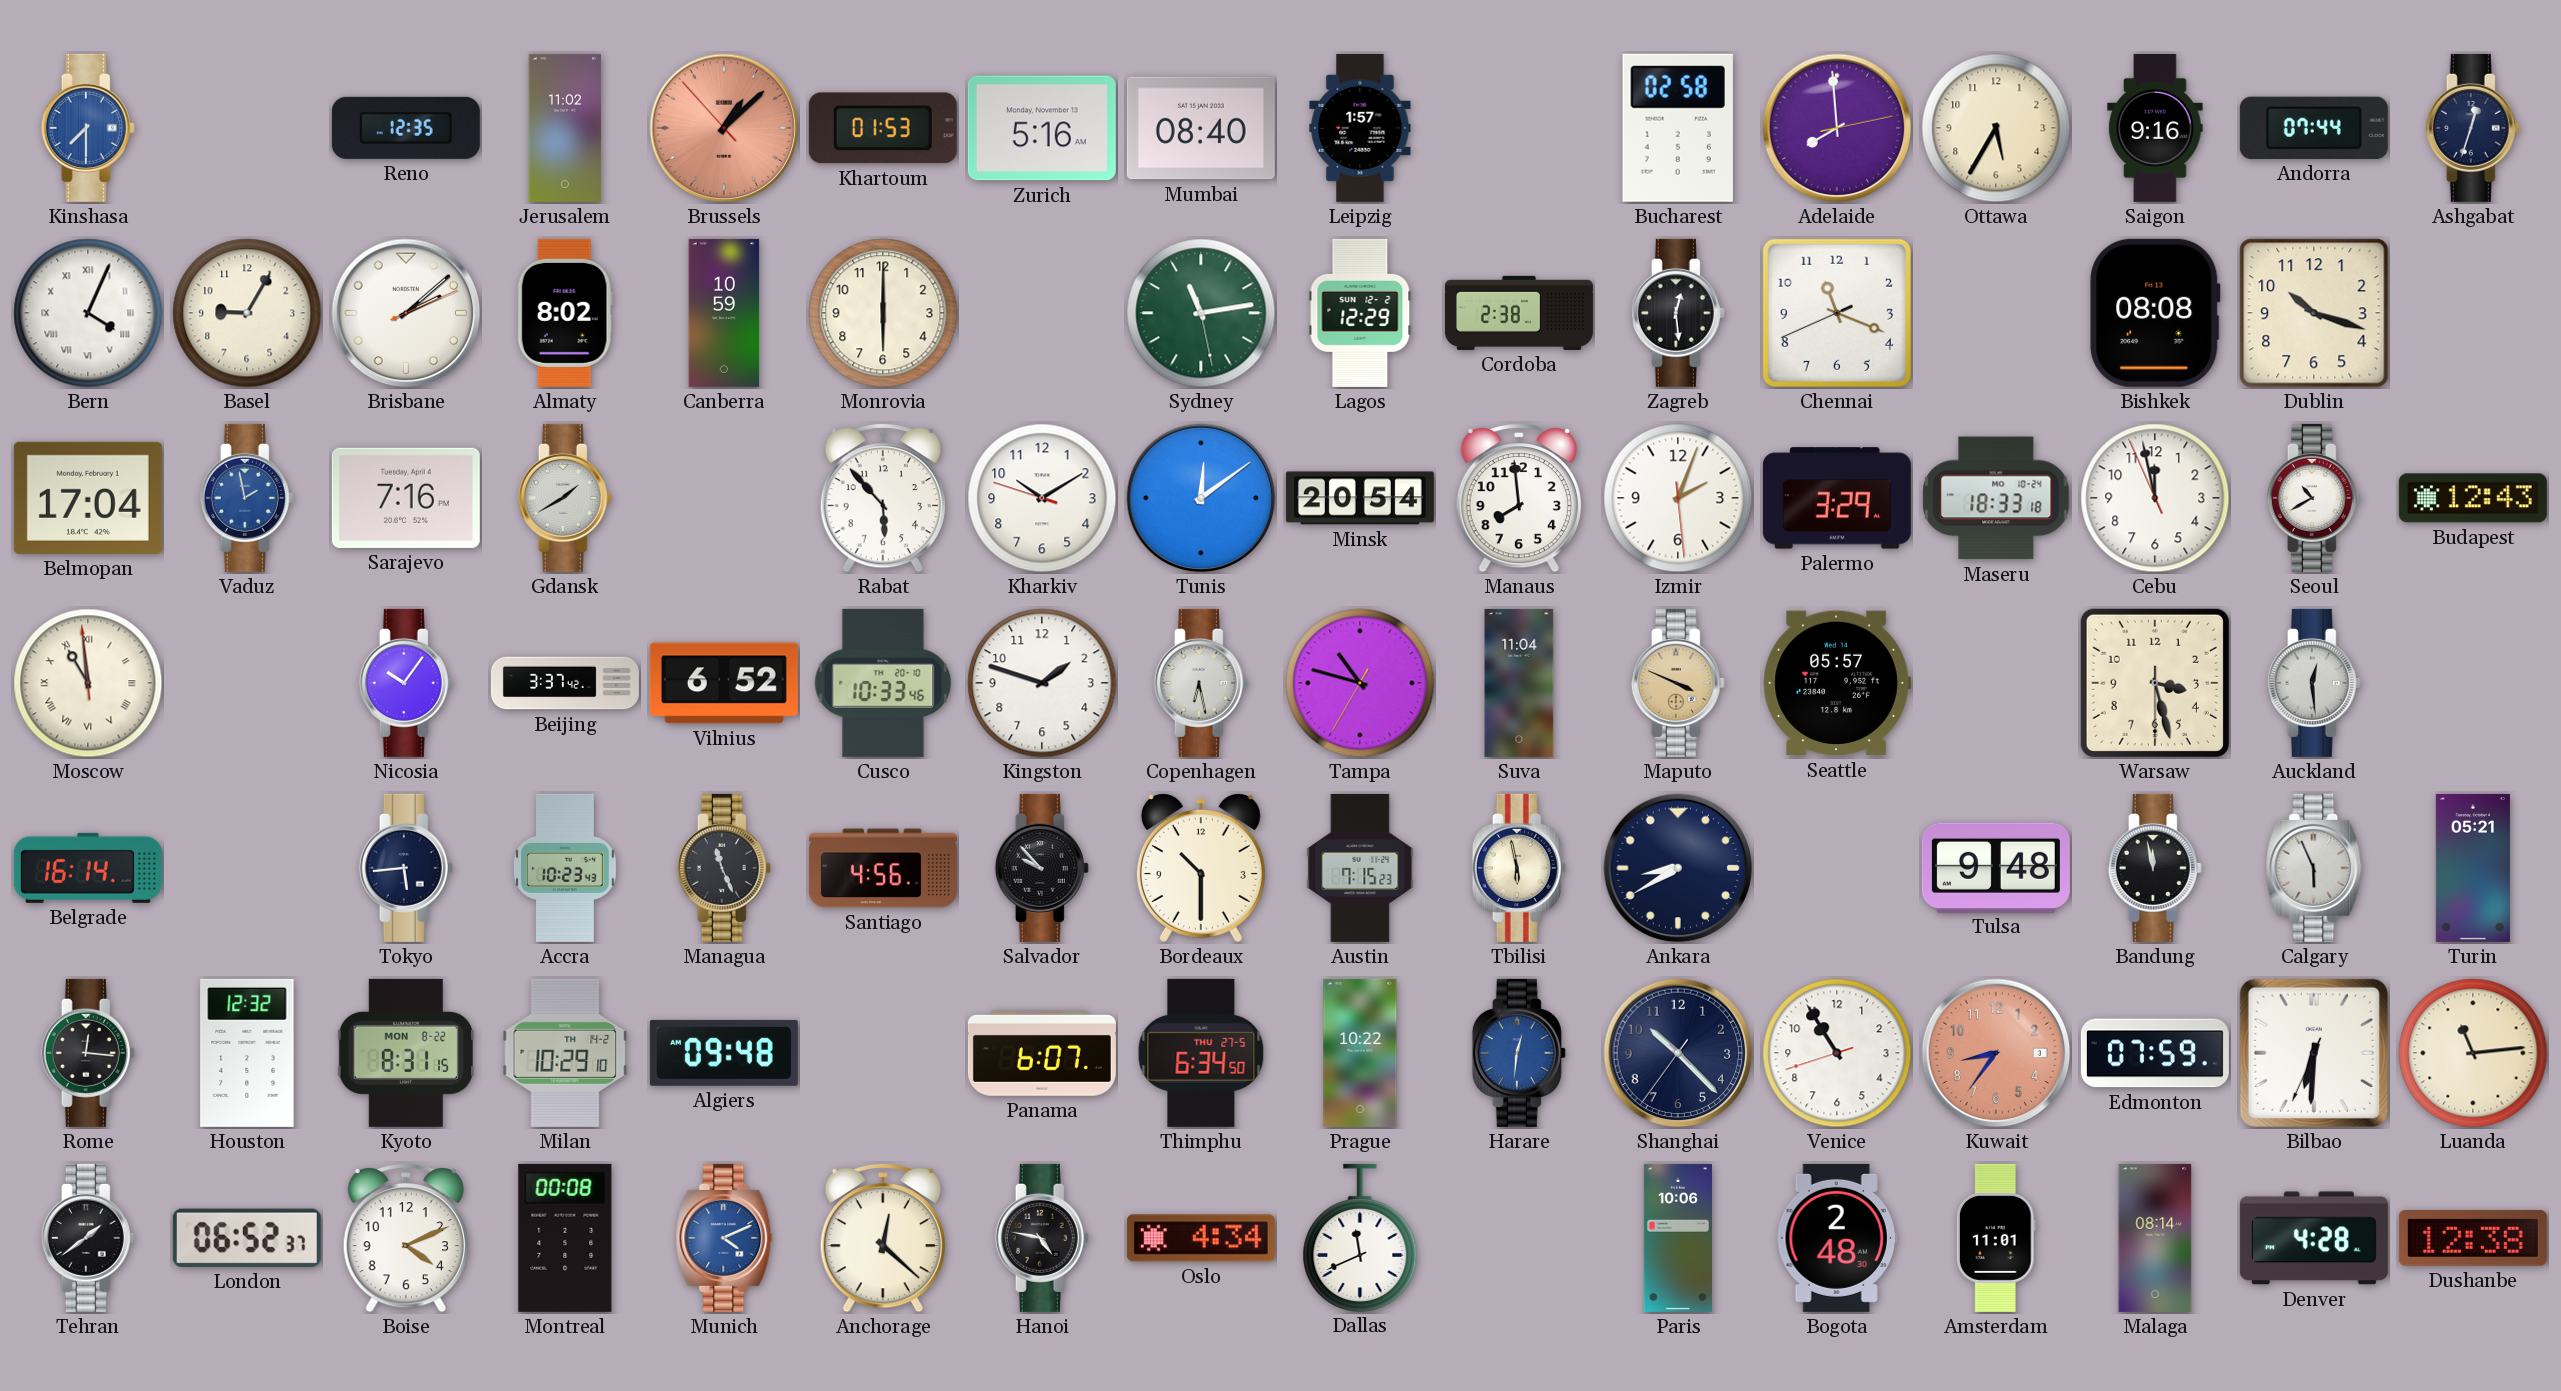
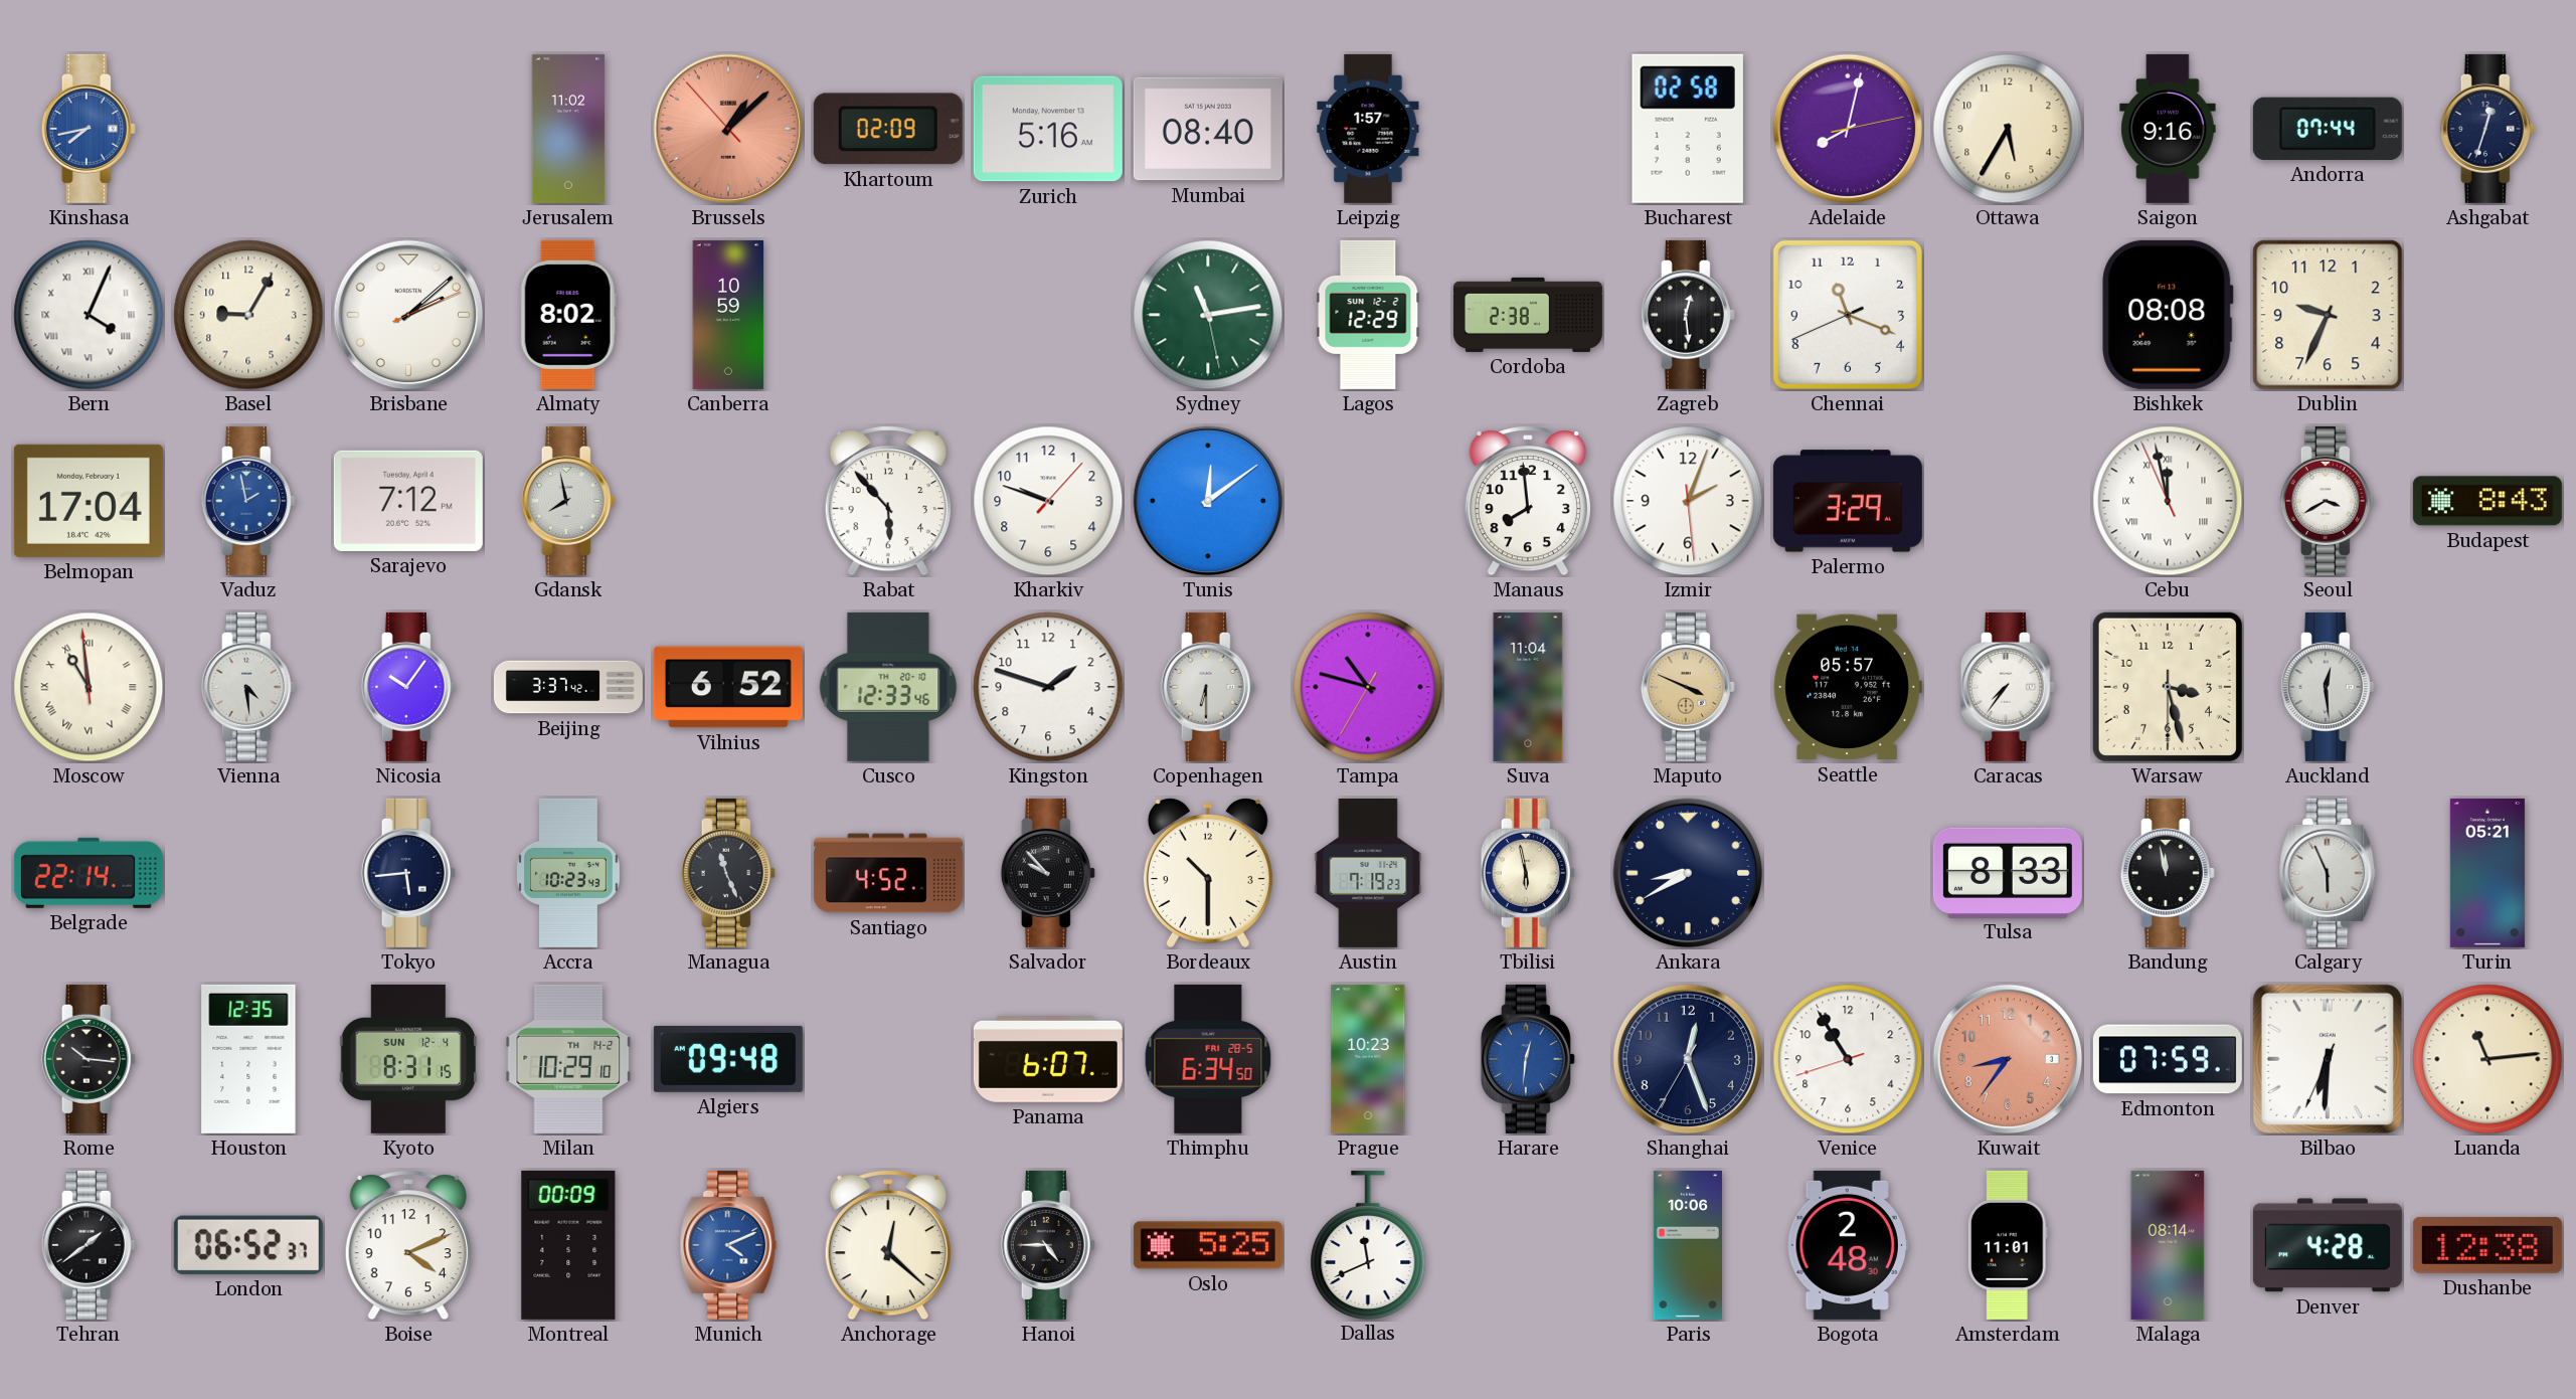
Kinshasa: 7:30 -> 7:43
Reno: 12:35 -> none
Khartoum: 01:53 -> 02:09
Adelaide: 7:59 -> 8:02
Monrovia: 6:00 -> none
Dublin: 10:18 -> 9:34
Sarajevo: 7:16 -> 7:12
Gdansk: 1:40 -> 7:58
Kharkiv: 10:09 -> 9:48
Minsk: 20:54 -> none
Maseru: 18:33 -> none
Cebu numerals: Arabic -> Roman
Seoul: 10:40 -> 3:40
Budapest: 12:43 -> 8:43
Vienna: none -> 4:29
Cusco: 10:33 -> 12:33
Copenhagen: 6:28 -> 6:30
Caracas: none -> 7:36
Belgrade: 16:14 -> 22:14
Santiago: 4:56 -> 4:52
Austin: 7:15 -> 7:19
Tulsa: 9:48 -> 8:33
Rome: 12:16 -> 10:16
Houston: 12:32 -> 12:35
Kyoto date: MON 8-22 -> SUN 12-4
Thimphu date: THU 27-5 -> FRI 28-5
Prague: 10:22 -> 10:23
Shanghai: 10:22 -> 12:26
Montreal: 00:08 -> 00:09
Hanoi: 4:47 -> 4:45
Oslo: 4:34 -> 5:25
